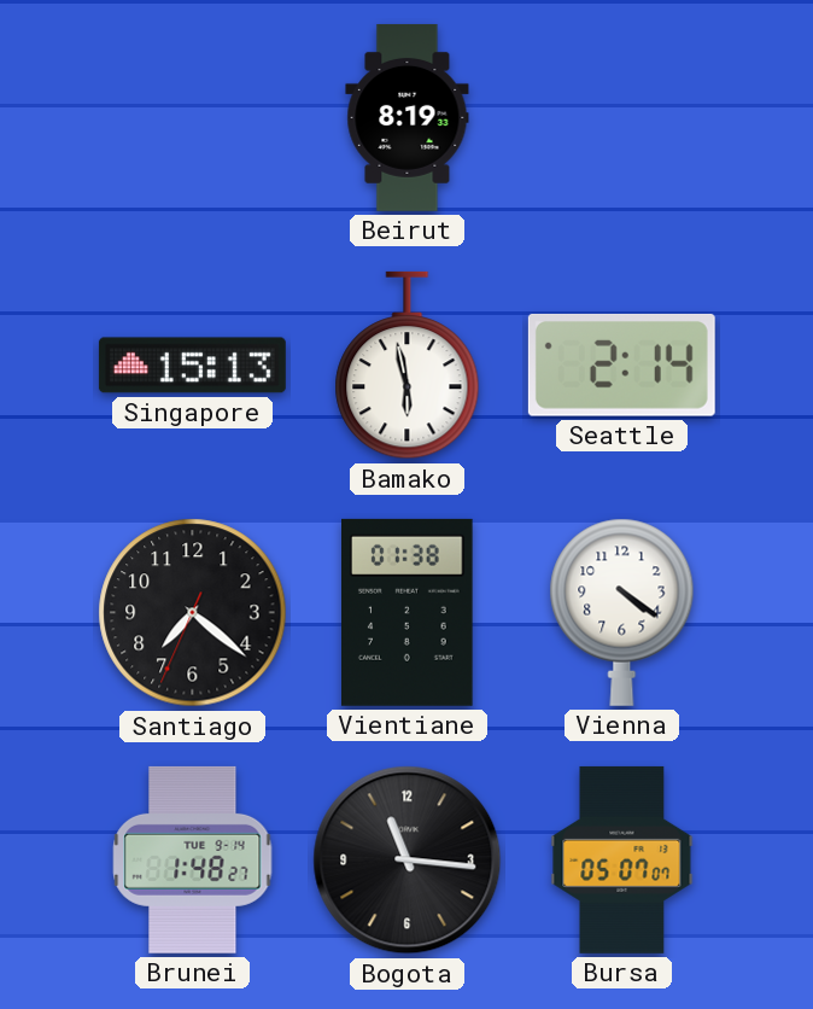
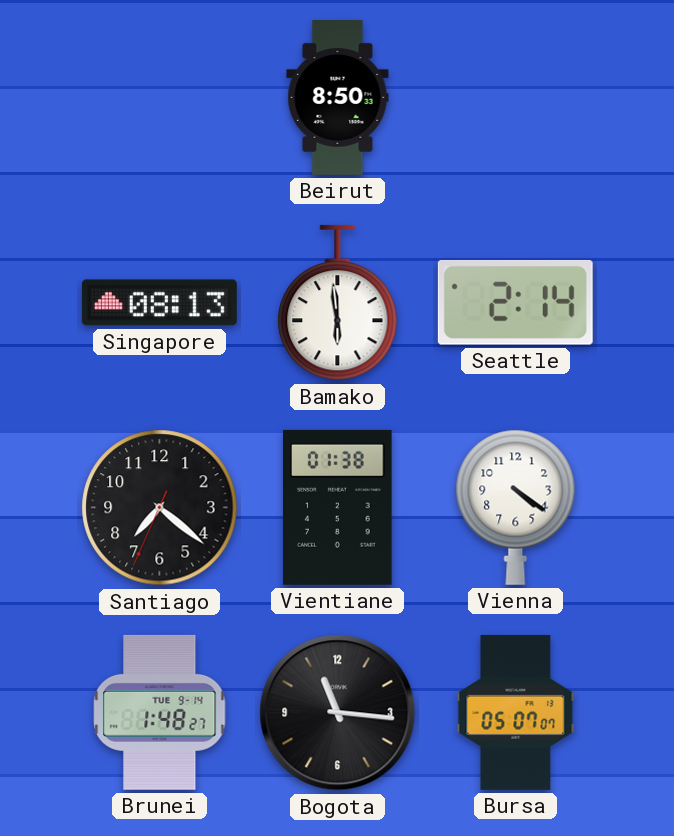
Beirut: 8:19 -> 8:50
Singapore: 15:13 -> 08:13
Bamako: 5:58 -> 5:59
